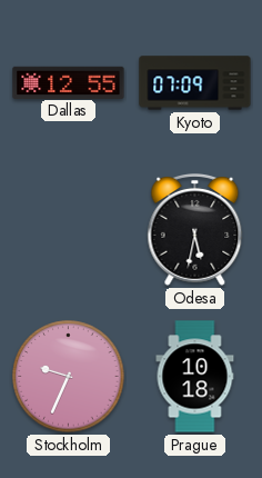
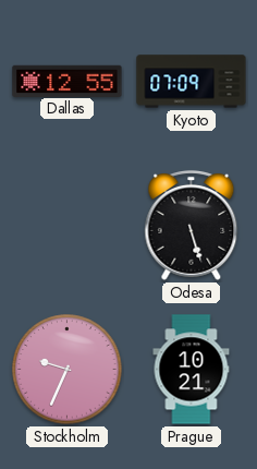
Odesa: 5:32 -> 5:27
Prague: 10:18 -> 10:21
